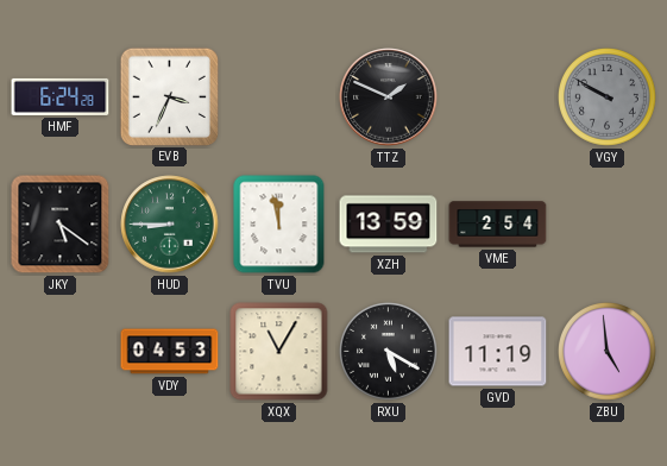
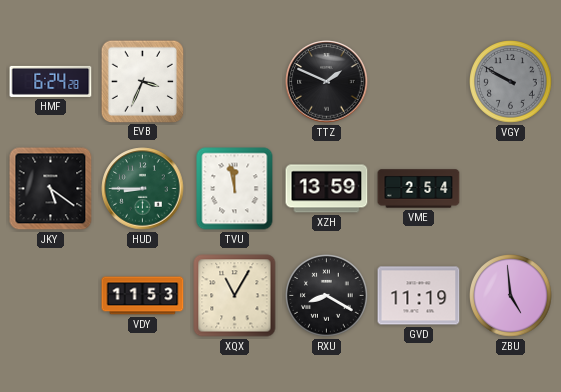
VDY: 04:53 -> 11:53
RXU: 5:20 -> 8:20
